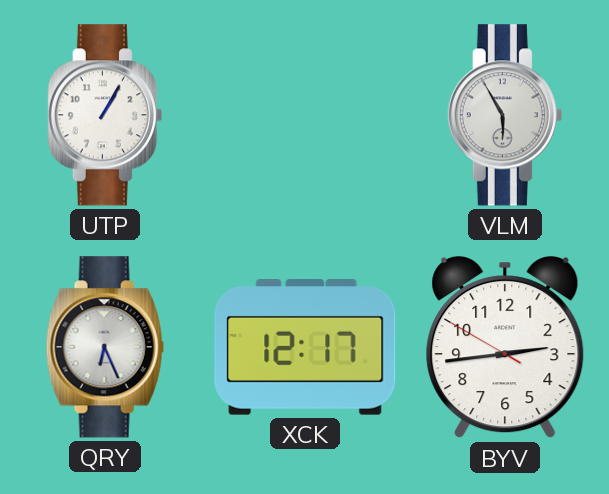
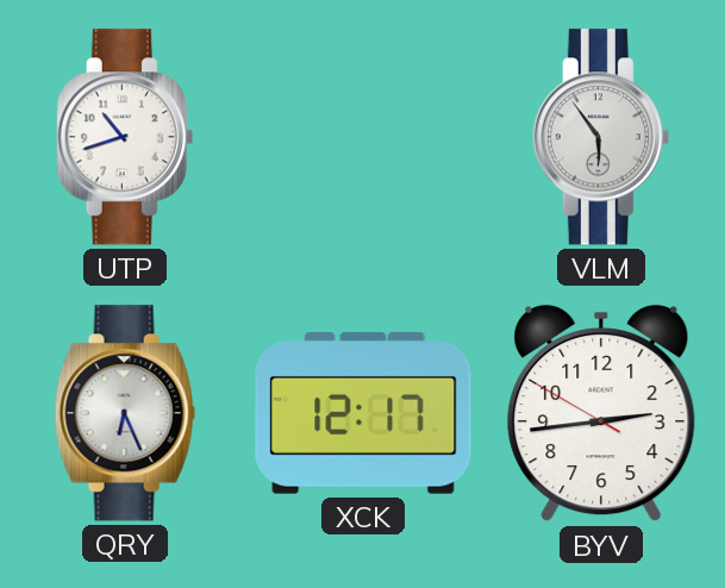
UTP: 1:05 -> 10:42
VLM: 5:55 -> 5:54
